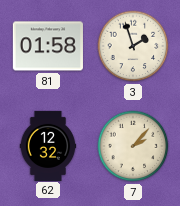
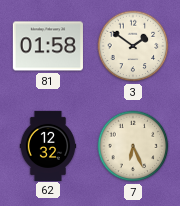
3: 1:57 -> 1:51
7: 2:07 -> 6:26
